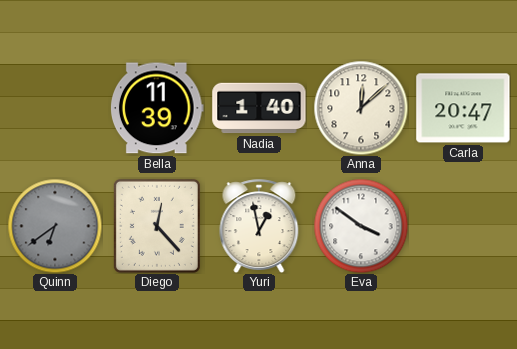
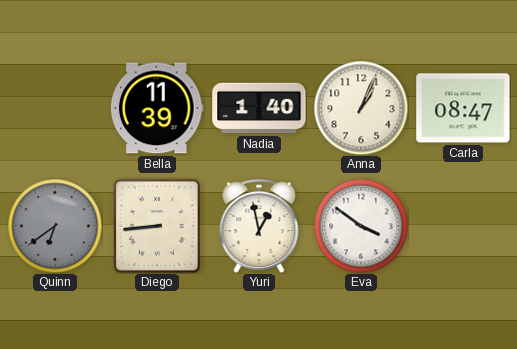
Anna: 12:08 -> 1:04
Carla: 20:47 -> 08:47
Diego: 12:23 -> 8:44
